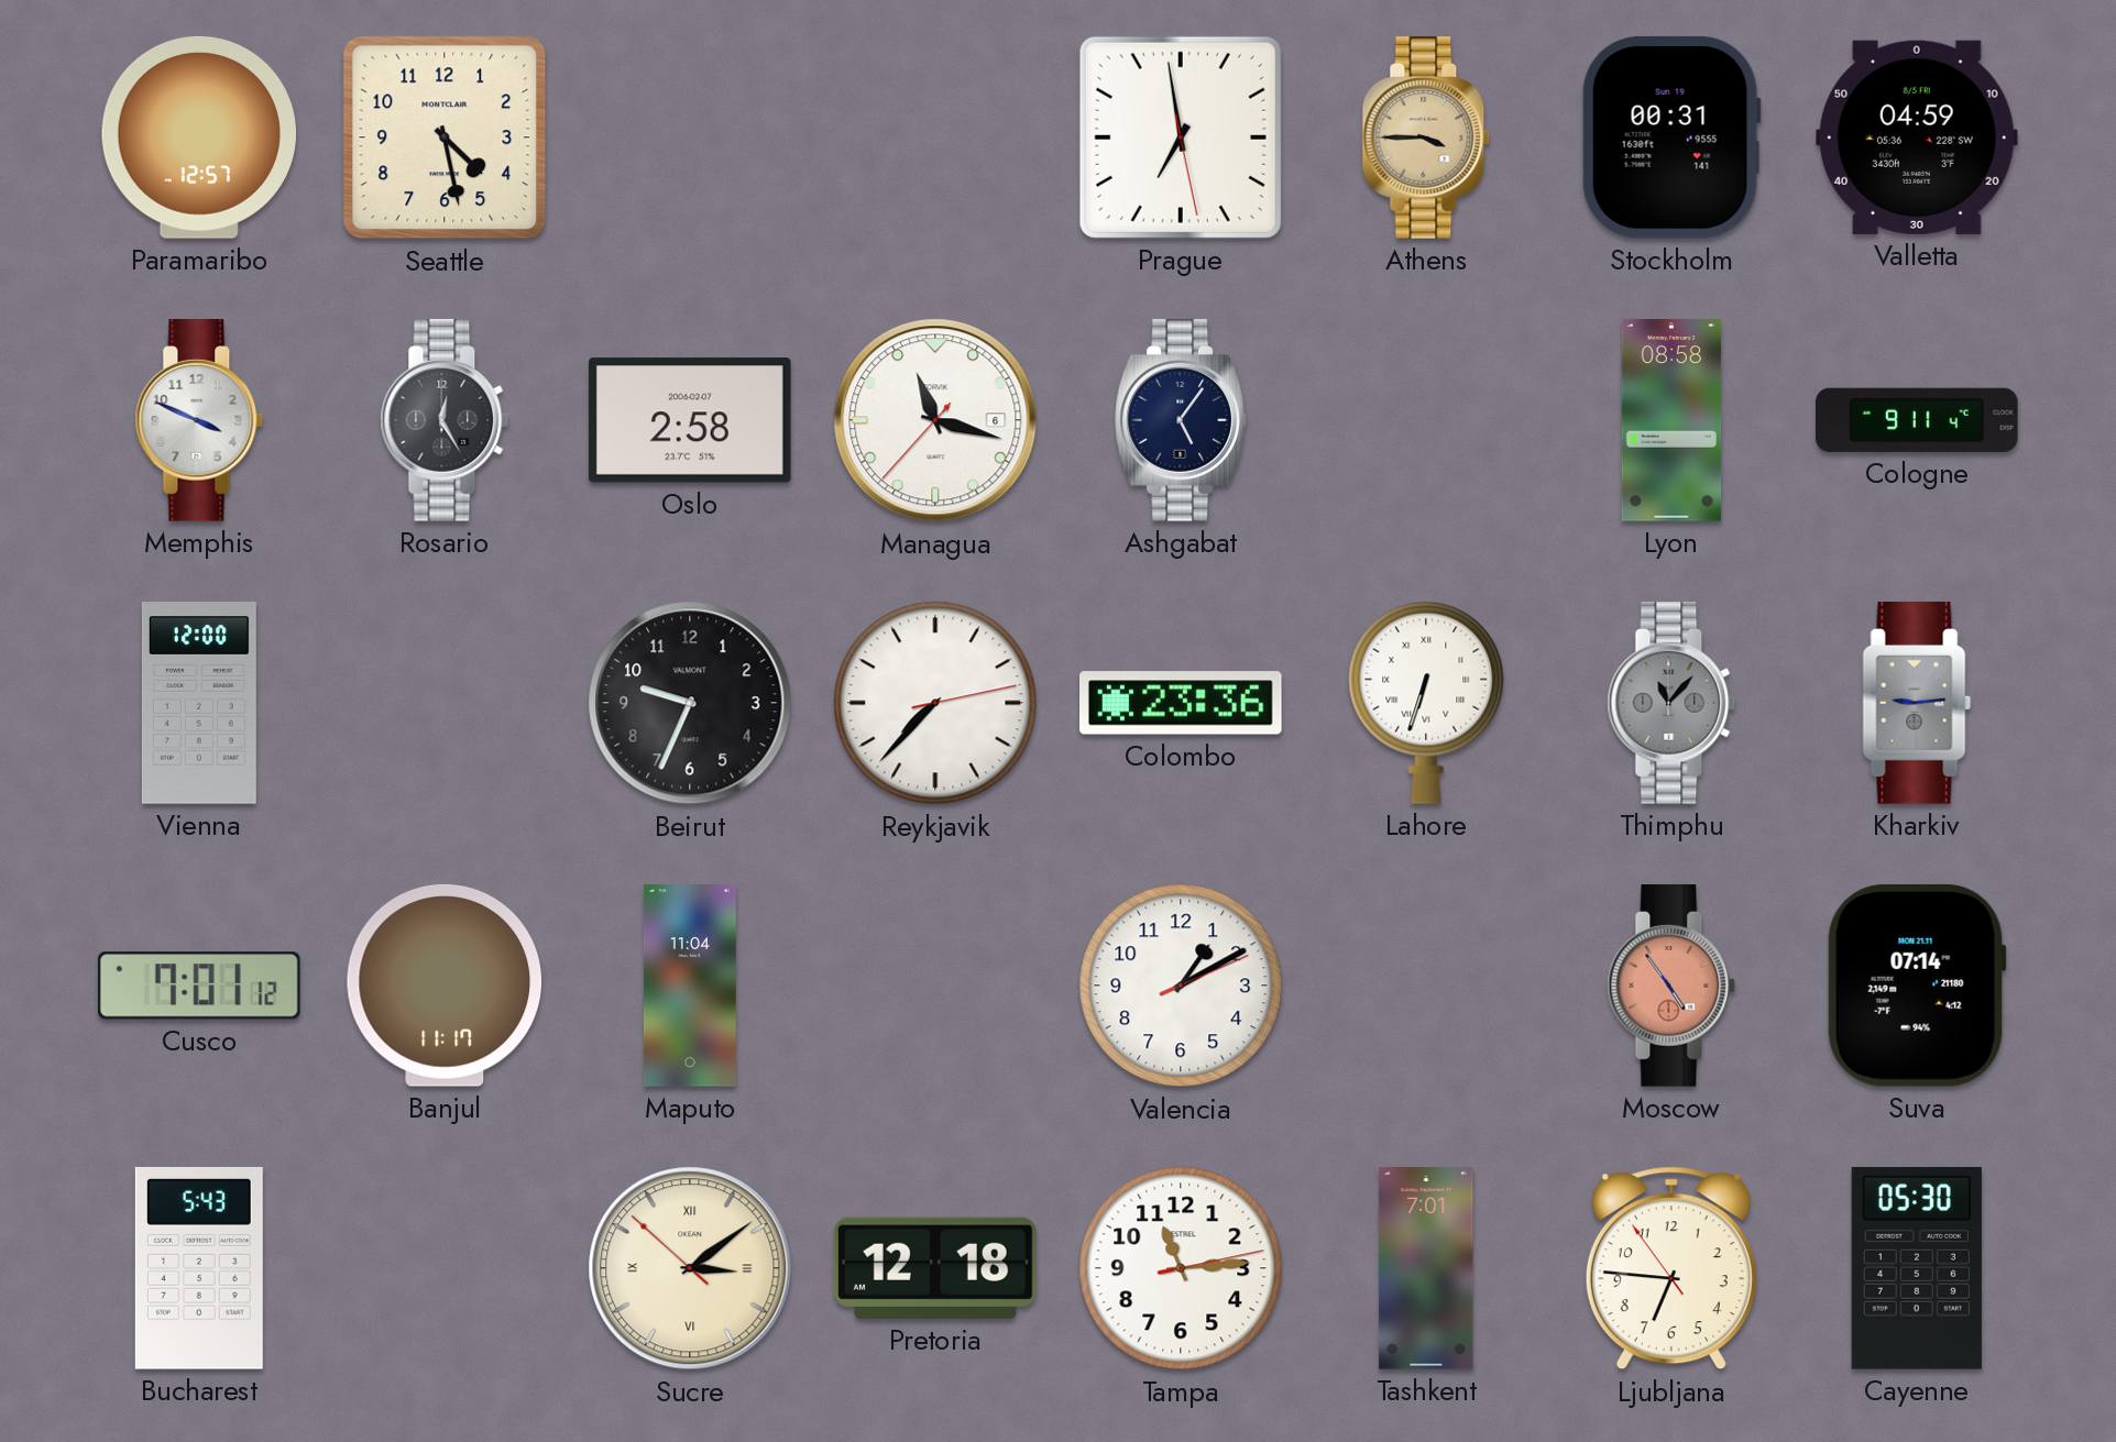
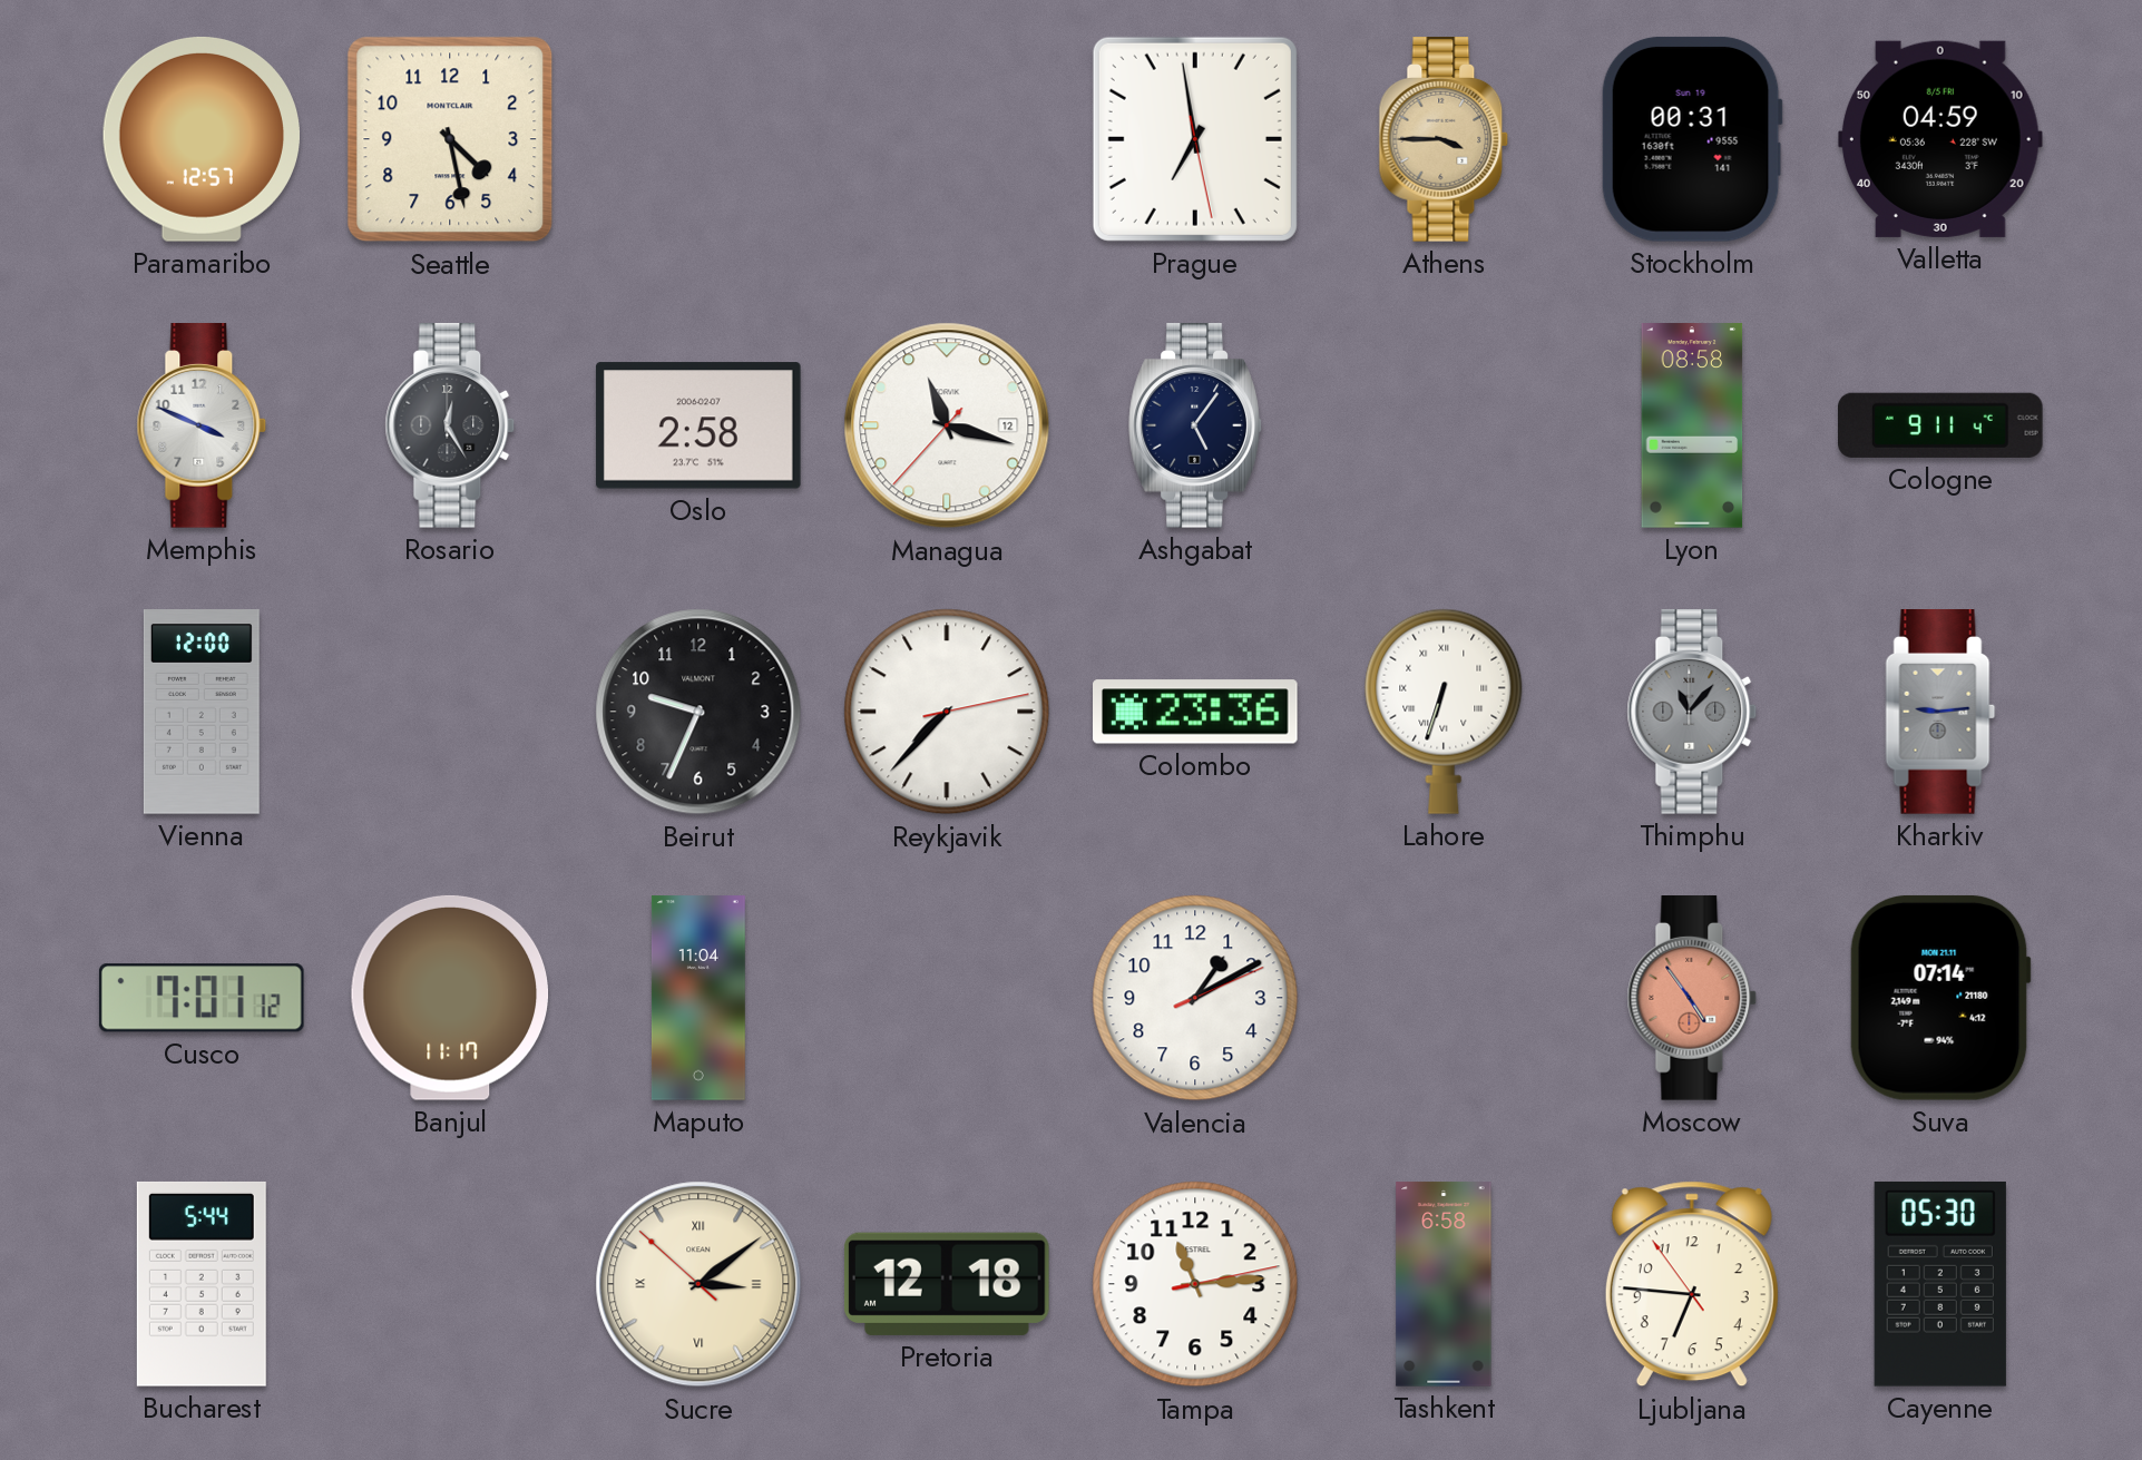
Managua date: 6 -> 12
Bucharest: 5:43 -> 5:44
Tashkent: 7:01 -> 6:58
